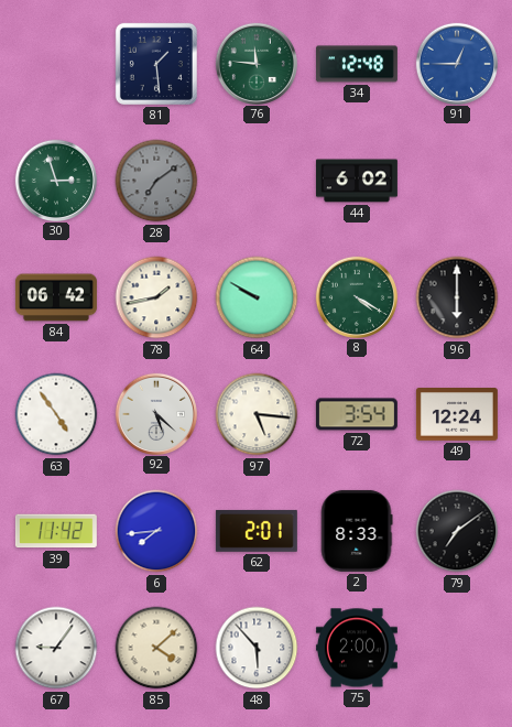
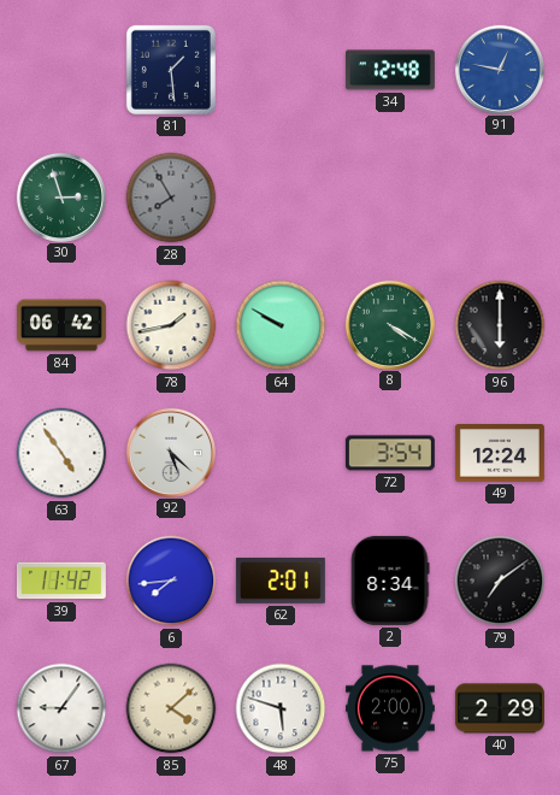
76: 11:46 -> none
91: 12:45 -> 12:47
28: 7:09 -> 7:55
44: 6:02 -> none
97: 5:16 -> none
2: 8:33 -> 8:34
48: 5:53 -> 5:48
40: none -> 2:29
